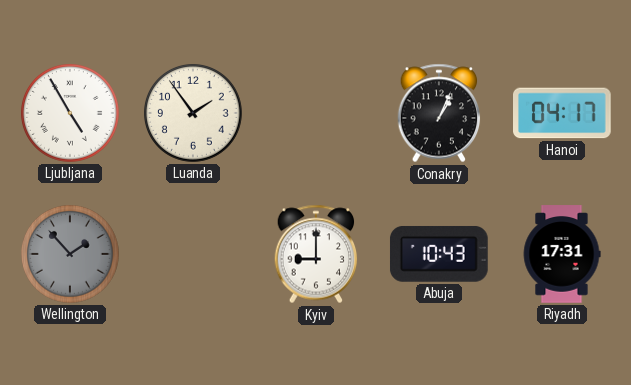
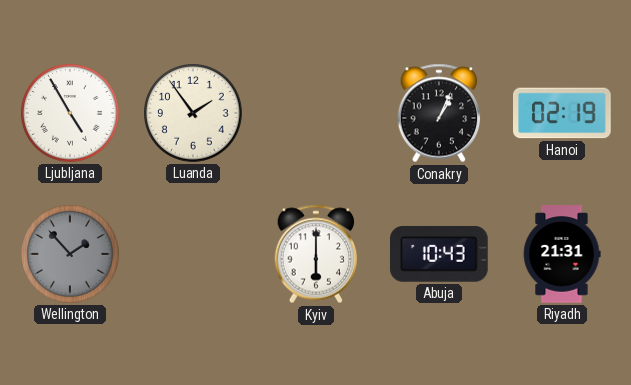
Hanoi: 04:17 -> 02:19
Kyiv: 9:00 -> 6:00
Riyadh: 17:31 -> 21:31
